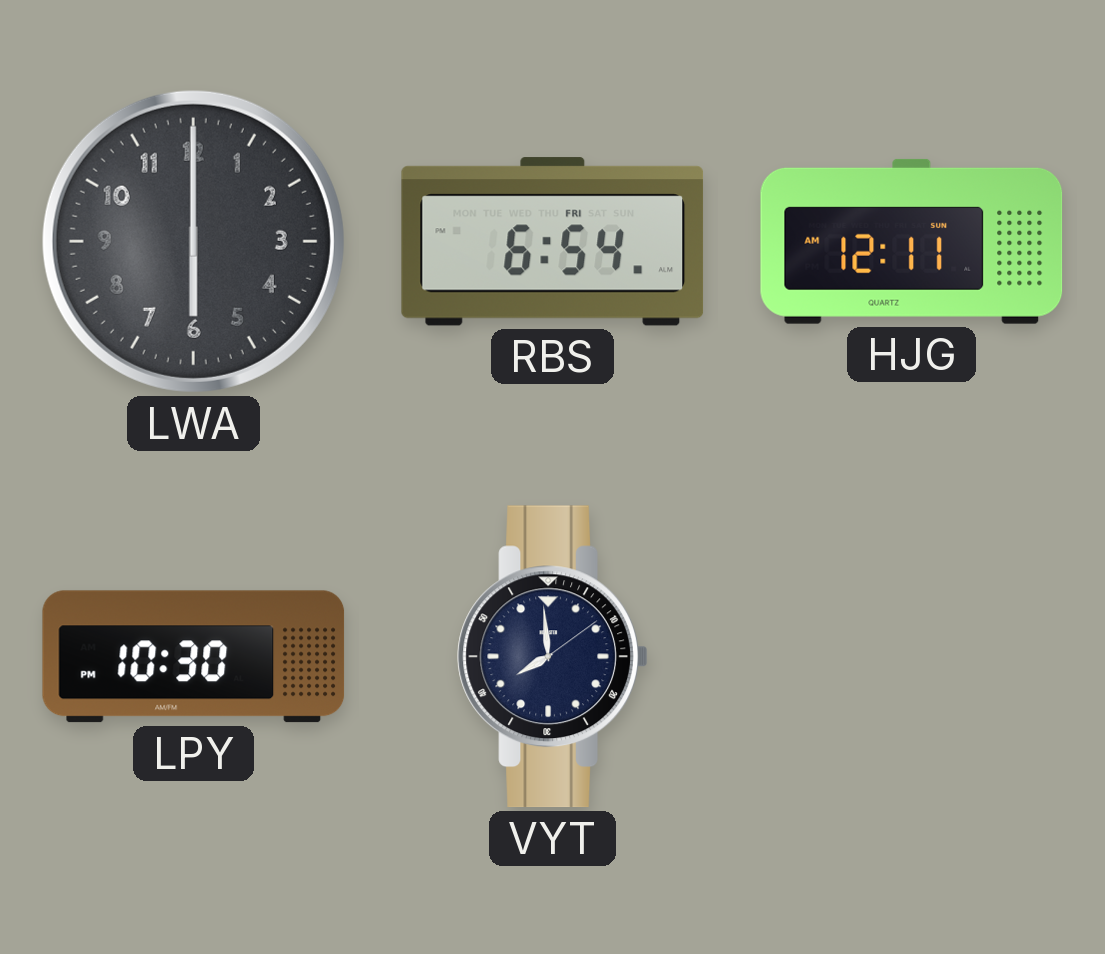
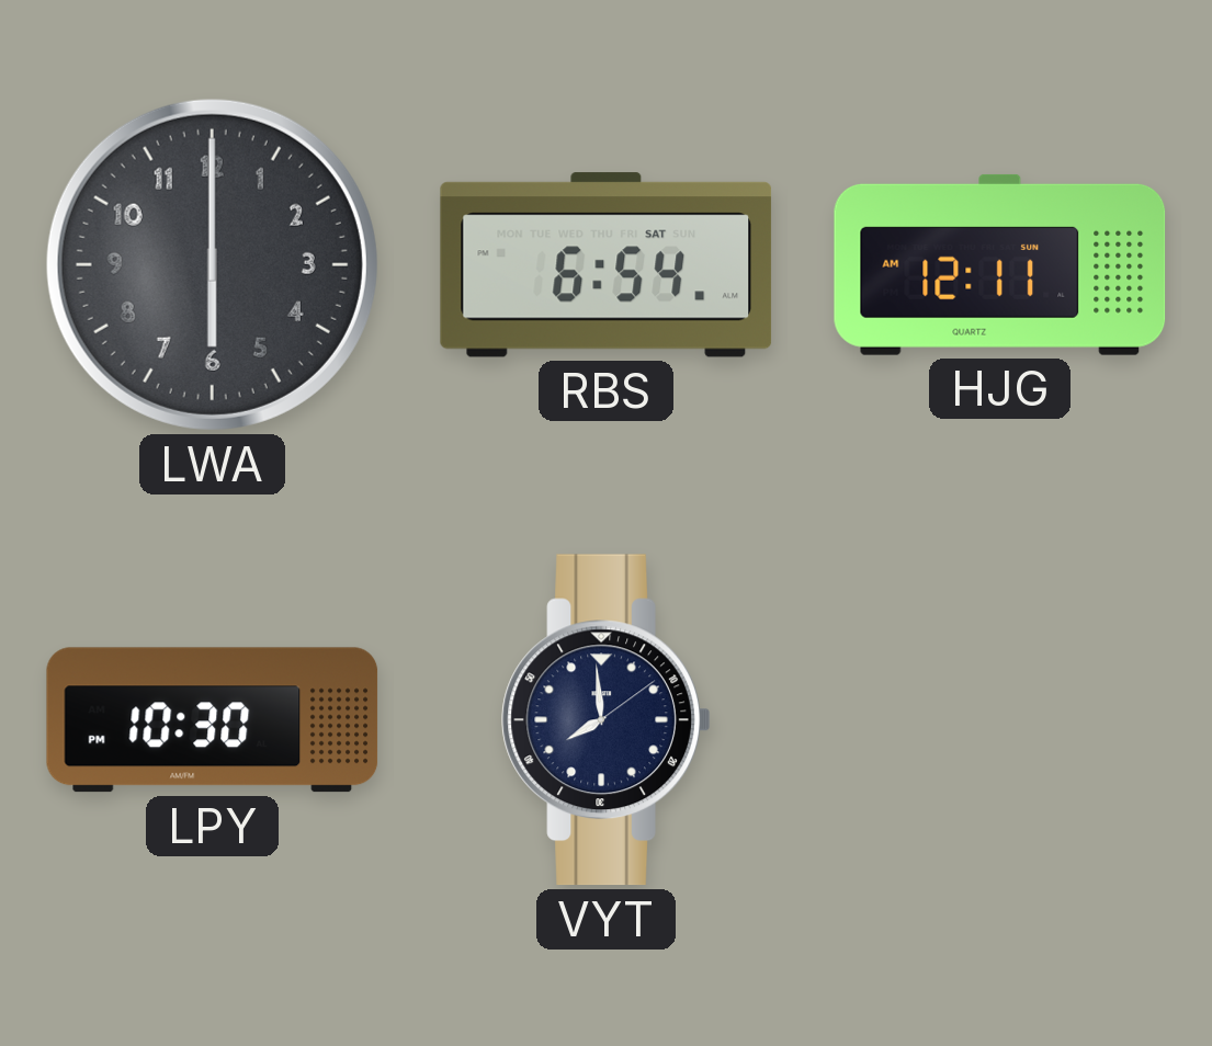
RBS date: FRI -> SAT
